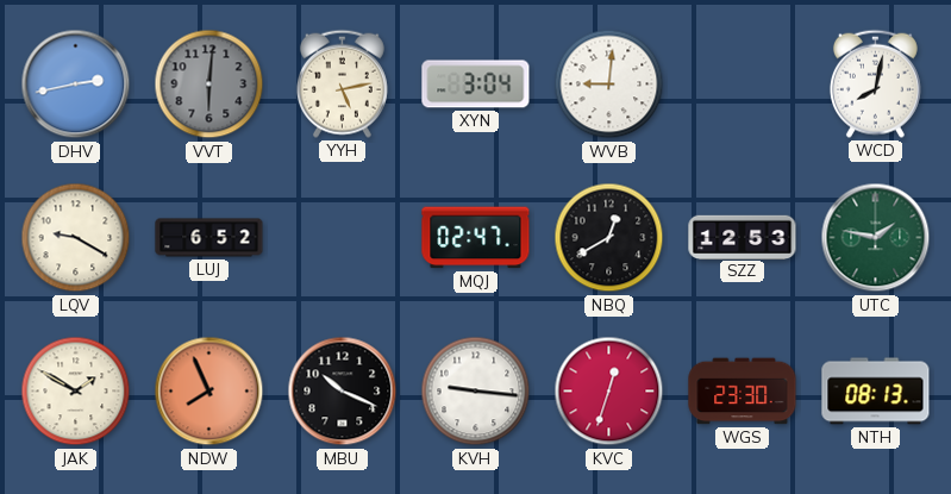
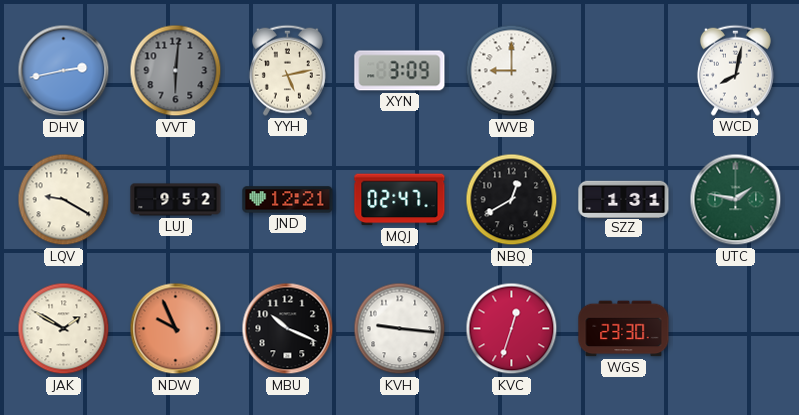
XYN: 3:04 -> 3:09
WVB: 9:01 -> 9:00
LUJ: 6:52 -> 9:52
JND: none -> 12:21
SZZ: 12:53 -> 1:31
NDW: 7:56 -> 9:56
NTH: 08:13 -> none
